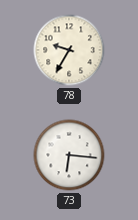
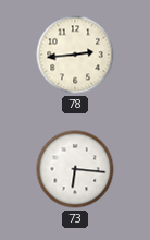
78: 9:35 -> 2:44
